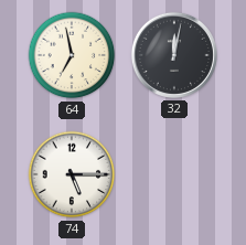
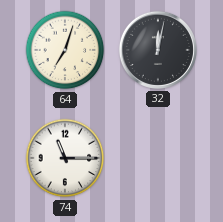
64: 6:58 -> 7:03
74: 5:15 -> 11:15
